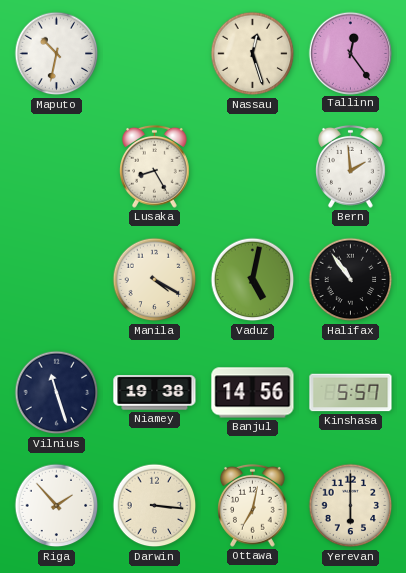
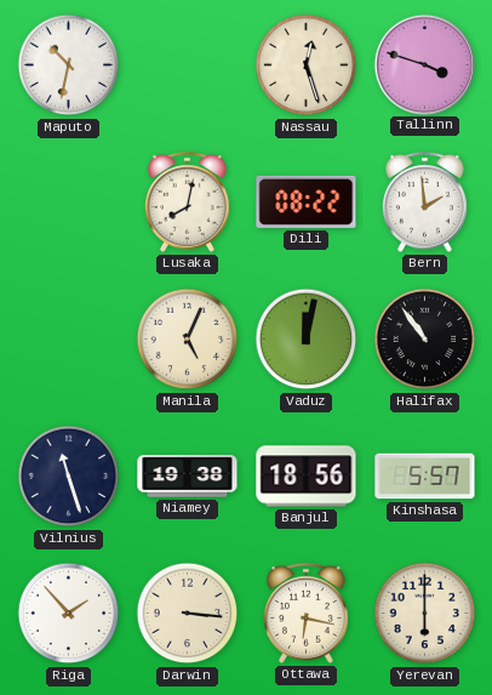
Tallinn: 12:24 -> 3:48
Lusaka: 8:25 -> 8:02
Dili: none -> 08:22
Manila: 4:20 -> 5:04
Vaduz: 5:02 -> 12:02
Banjul: 14:56 -> 18:56
Ottawa: 7:02 -> 6:17
